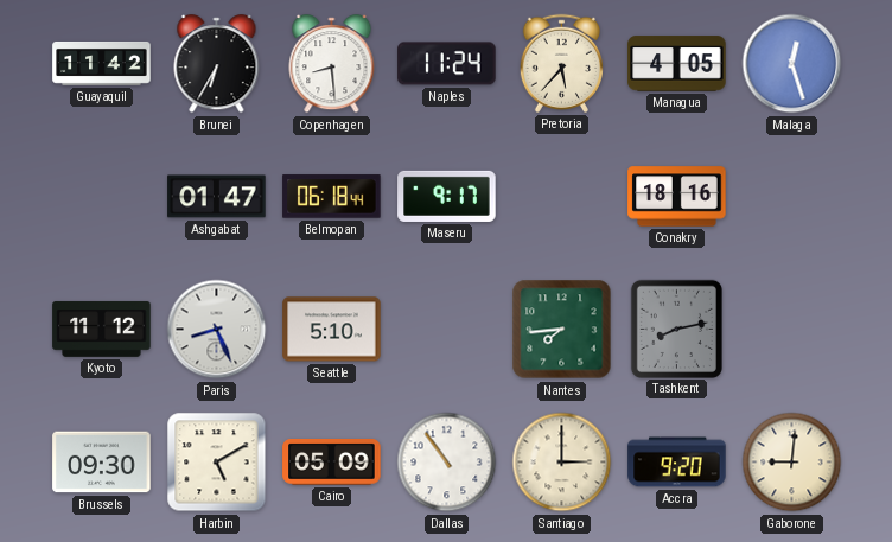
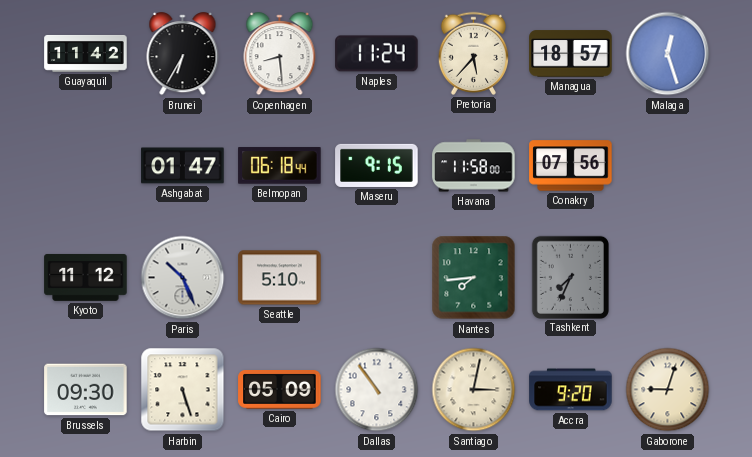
Managua: 4:05 -> 18:57
Maseru: 9:17 -> 9:15
Havana: none -> 11:58
Conakry: 18:16 -> 07:56
Paris: 8:26 -> 10:26
Tashkent: 8:13 -> 7:34
Harbin: 5:10 -> 5:27
Santiago: 3:00 -> 3:02
Gaborone: 9:01 -> 9:03
